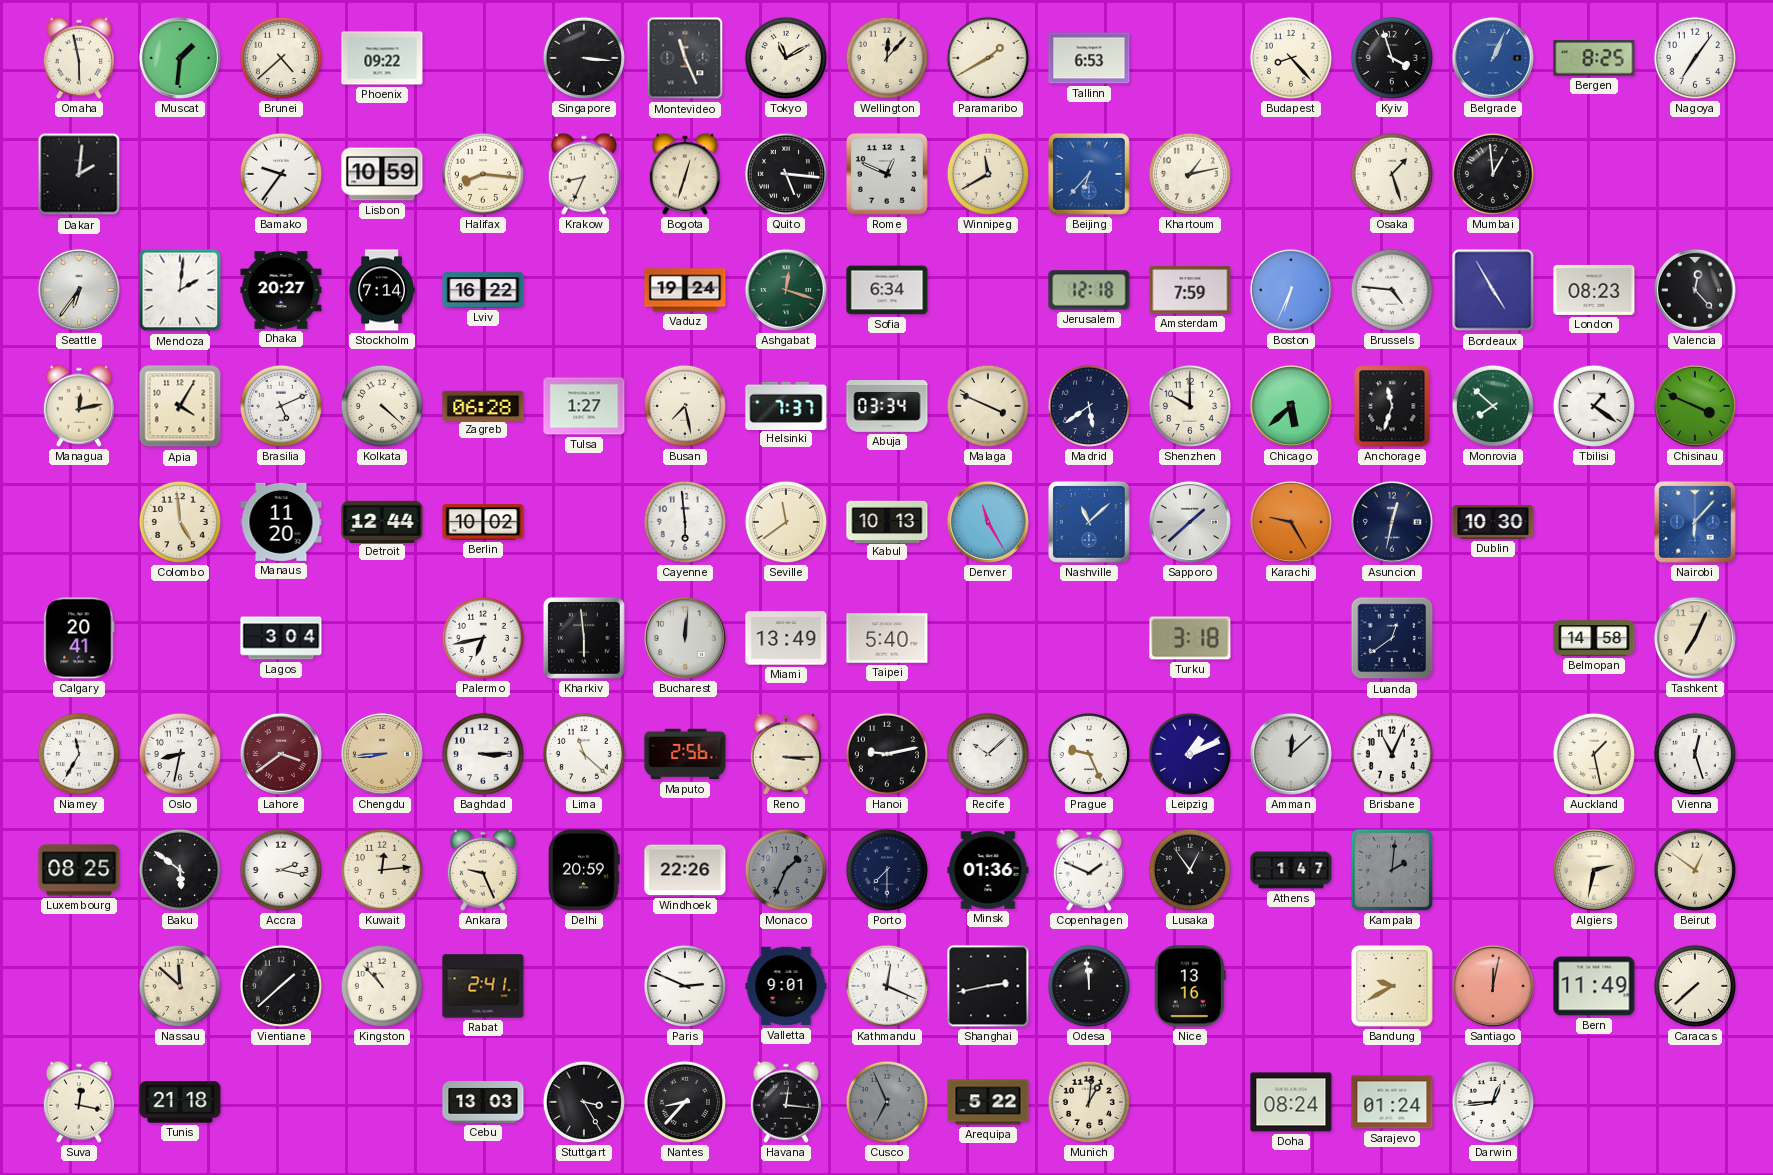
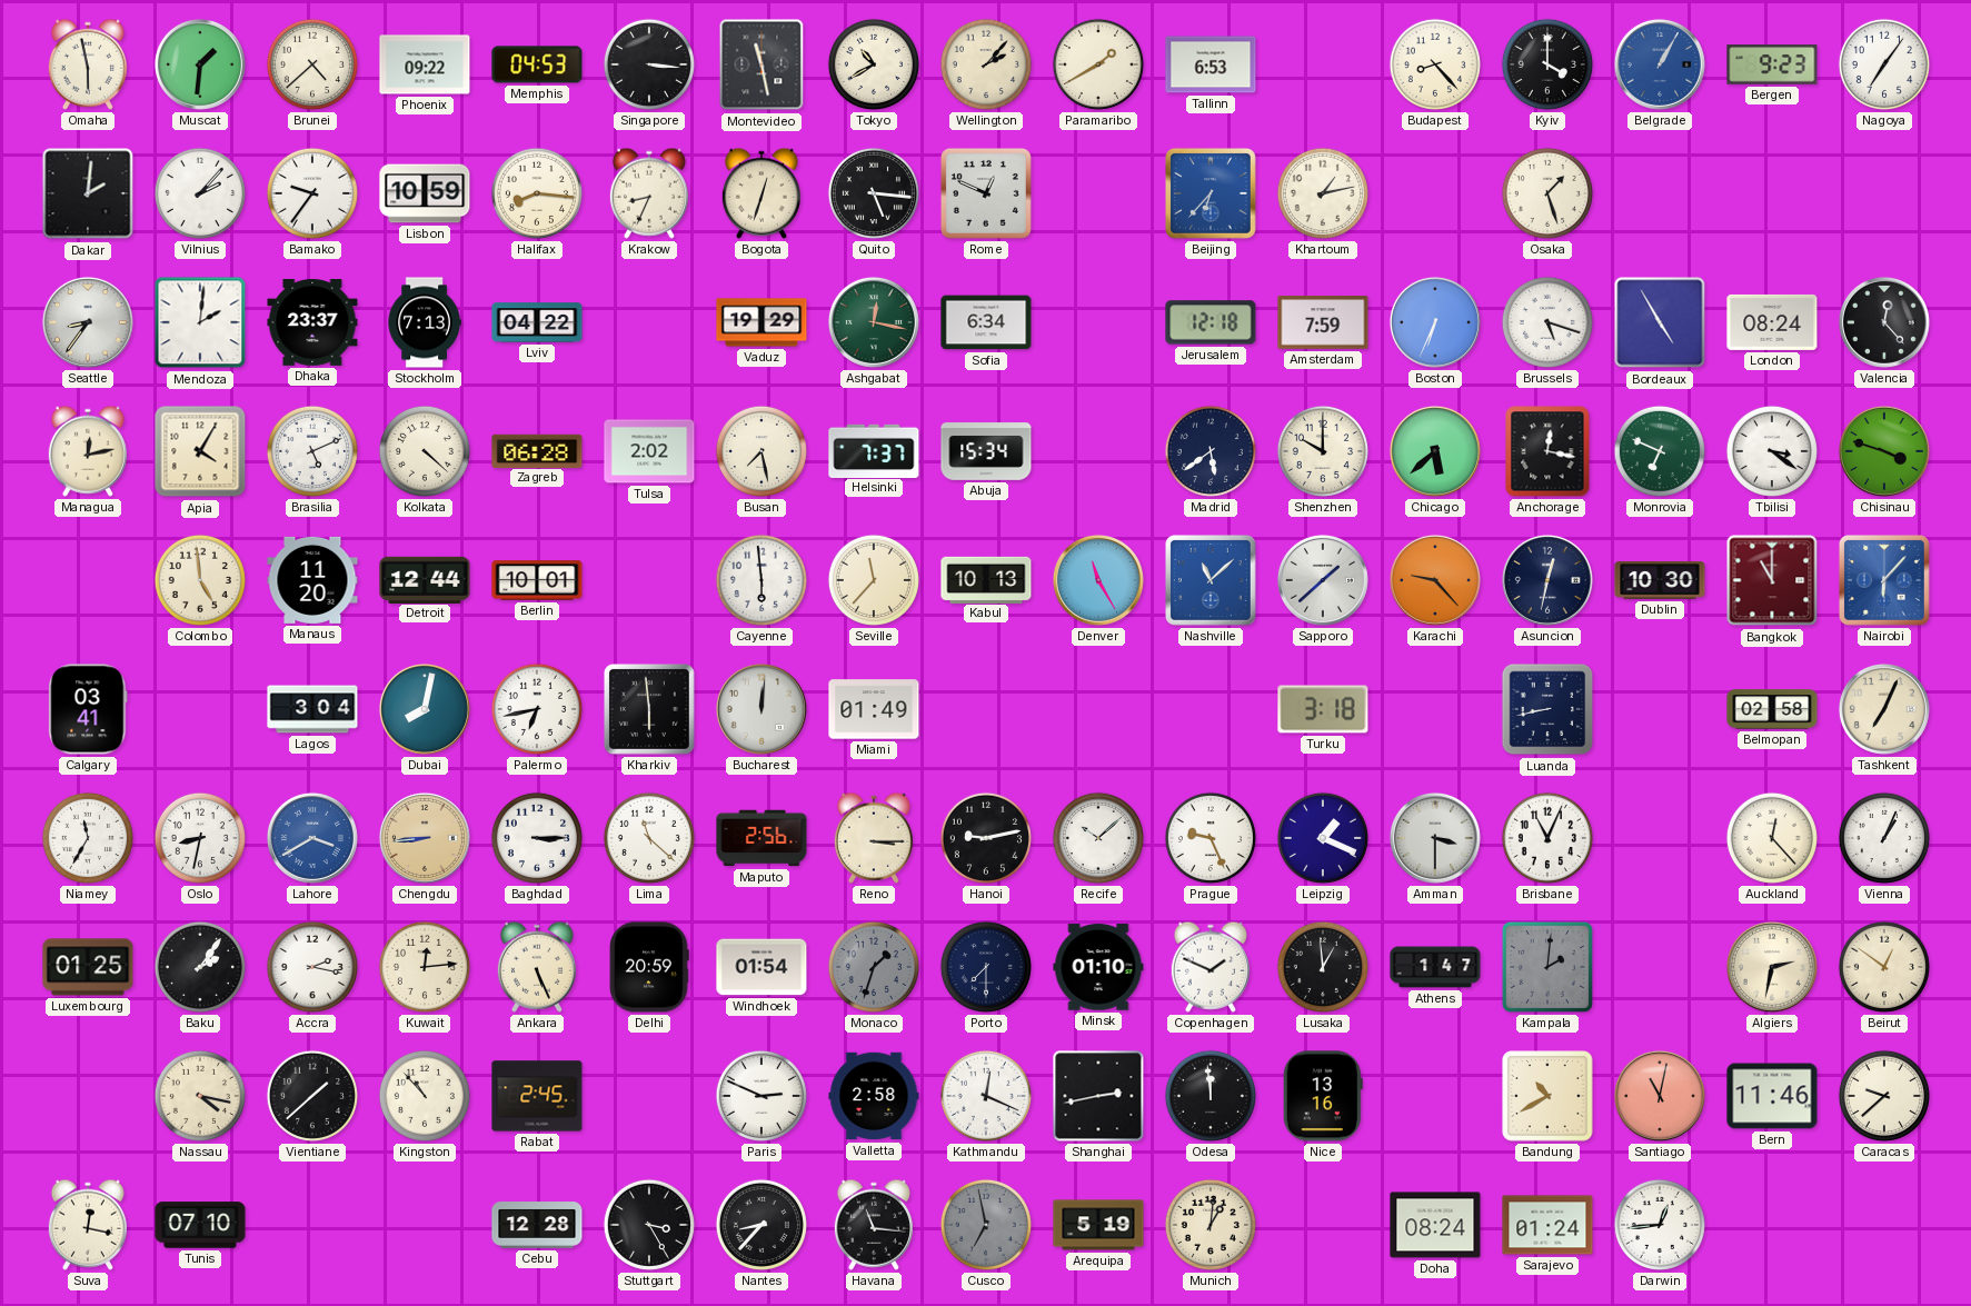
Memphis: none -> 04:53
Montevideo: 11:26 -> 11:28
Tokyo: 11:10 -> 10:40
Wellington: 12:07 -> 2:07
Kyiv: 3:57 -> 4:00
Belgrade: 1:04 -> 1:05
Bergen: 8:25 -> 9:23
Vilnius: none -> 2:07
Winnipeg: 11:40 -> none
Mumbai: 12:59 -> none
Seattle: 6:36 -> 8:36
Dhaka: 20:27 -> 23:37
Stockholm: 7:14 -> 7:13
Lviv: 16:22 -> 04:22
Vaduz: 19:24 -> 19:29
Ashgabat: 12:18 -> 12:17
Brussels: 4:46 -> 5:18
London: 08:23 -> 08:24
Tulsa: 1:27 -> 2:02
Abuja: 03:34 -> 15:34
Malaga: 3:49 -> none
Anchorage: 11:33 -> 12:17
Monrovia: 7:52 -> 6:49
Tbilisi: 1:21 -> 3:21
Chisinau: 3:49 -> 3:48
Berlin: 10:02 -> 10:01
Seville: 11:39 -> 11:37
Karachi: 9:25 -> 9:23
Bangkok: none -> 11:00
Calgary: 20:41 -> 03:41
Dubai: none -> 8:02
Miami: 13:49 -> 01:49
Taipei: 5:40 -> none
Luanda: 12:39 -> 8:43
Belmopan: 14:58 -> 02:58
Lahore: 3:39 -> 3:40
Lahore dial: burgundy -> blue
Leipzig: 1:11 -> 1:19
Amman: 12:08 -> 3:30
Auckland: 1:28 -> 12:23
Vienna: 12:27 -> 1:04
Luxembourg: 08:25 -> 01:25
Baku: 5:51 -> 2:06
Ankara: 9:26 -> 5:26
Windhoek: 22:26 -> 01:54
Monaco: 1:34 -> 1:33
Minsk: 01:36 -> 01:10
Lusaka: 12:54 -> 12:59
Nassau: 11:52 -> 4:17
Rabat: 2:41 -> 2:45
Valletta: 9:01 -> 2:58
Bandung: 9:40 -> 10:40
Santiago: 12:02 -> 11:02
Bern: 11:49 -> 11:46
Caracas: 7:38 -> 9:38
Tunis: 21:18 -> 07:10
Cebu: 13:03 -> 12:28
Havana: 12:16 -> 11:16
Cusco: 6:56 -> 6:58
Arequipa: 5:22 -> 5:19
